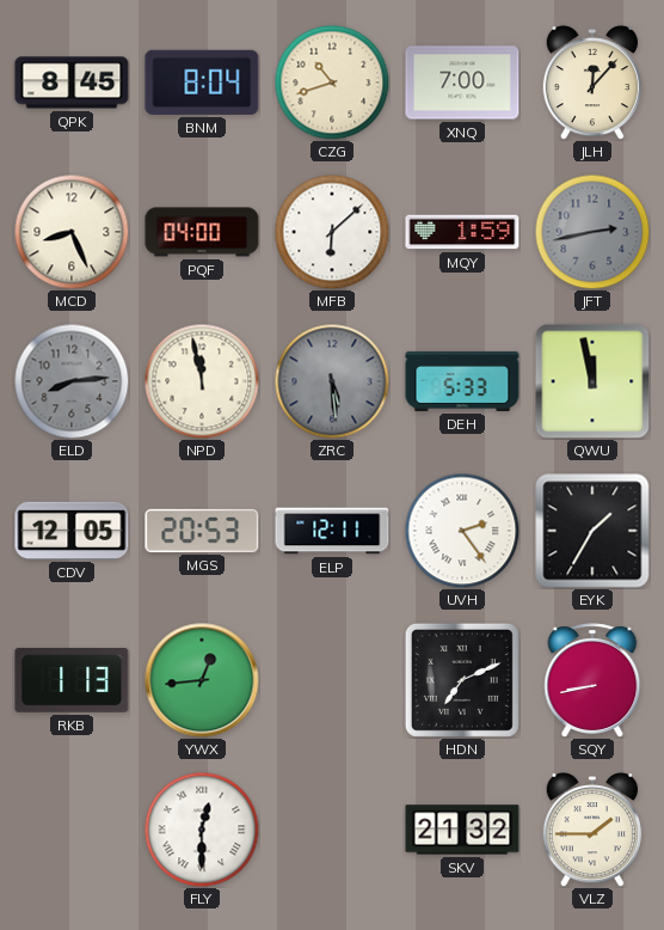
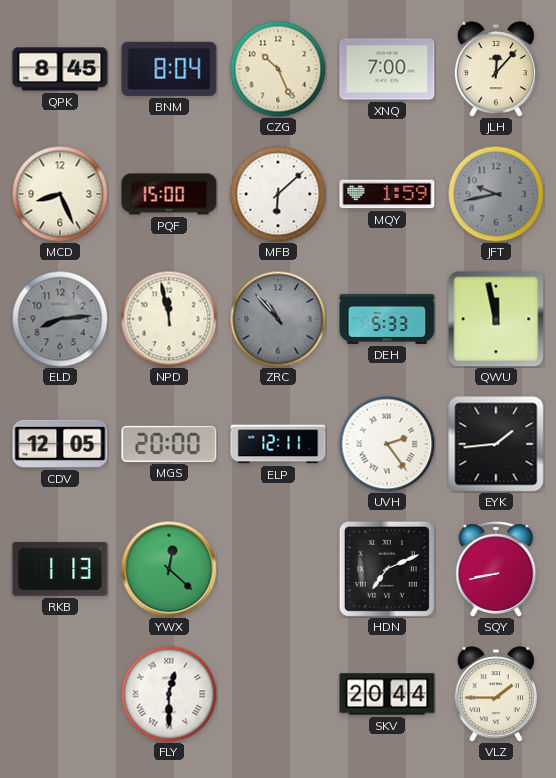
CZG: 10:42 -> 10:26
PQF: 04:00 -> 15:00
JFT: 2:43 -> 9:43
ZRC: 5:29 -> 10:53
MGS: 20:53 -> 20:00
EYK: 1:35 -> 1:44
YWX: 12:44 -> 12:22
SKV: 21:32 -> 20:44
